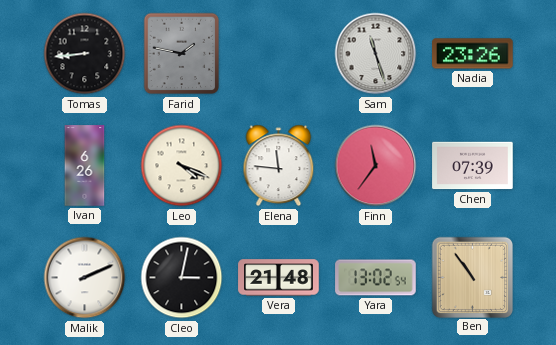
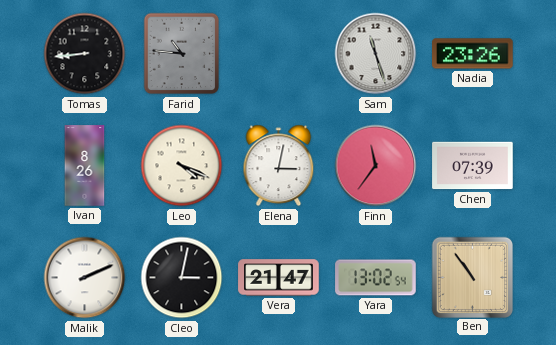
Farid: 1:47 -> 10:46
Ivan: 6:26 -> 8:26
Elena: 11:46 -> 3:02
Vera: 21:48 -> 21:47
